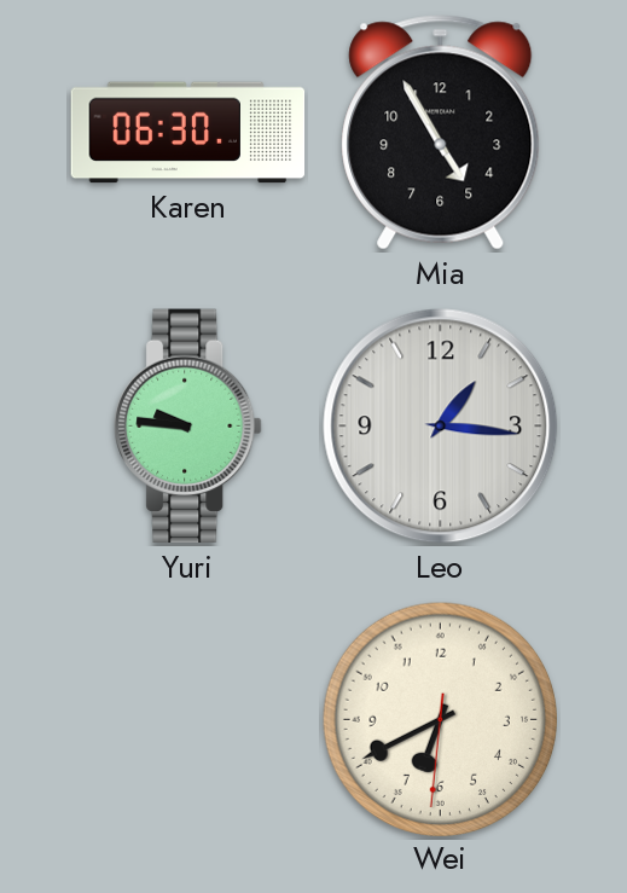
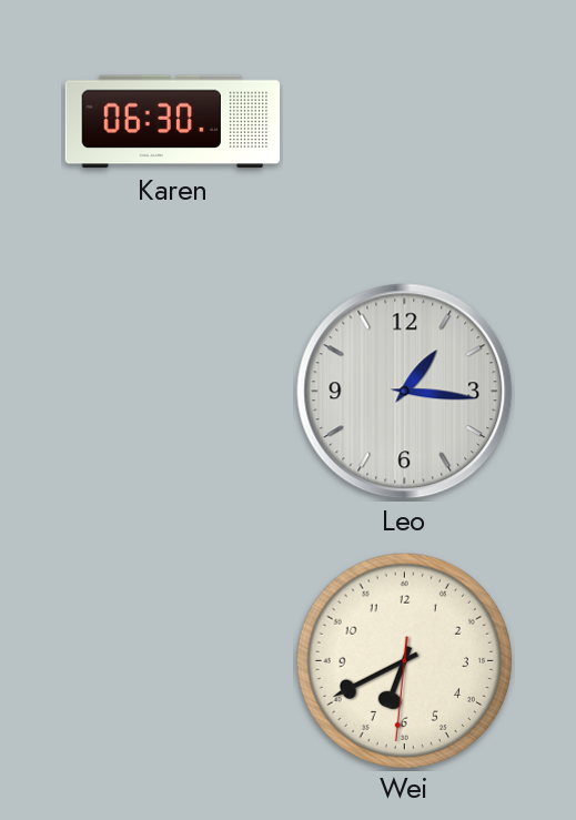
Mia: 4:55 -> none
Yuri: 9:46 -> none
